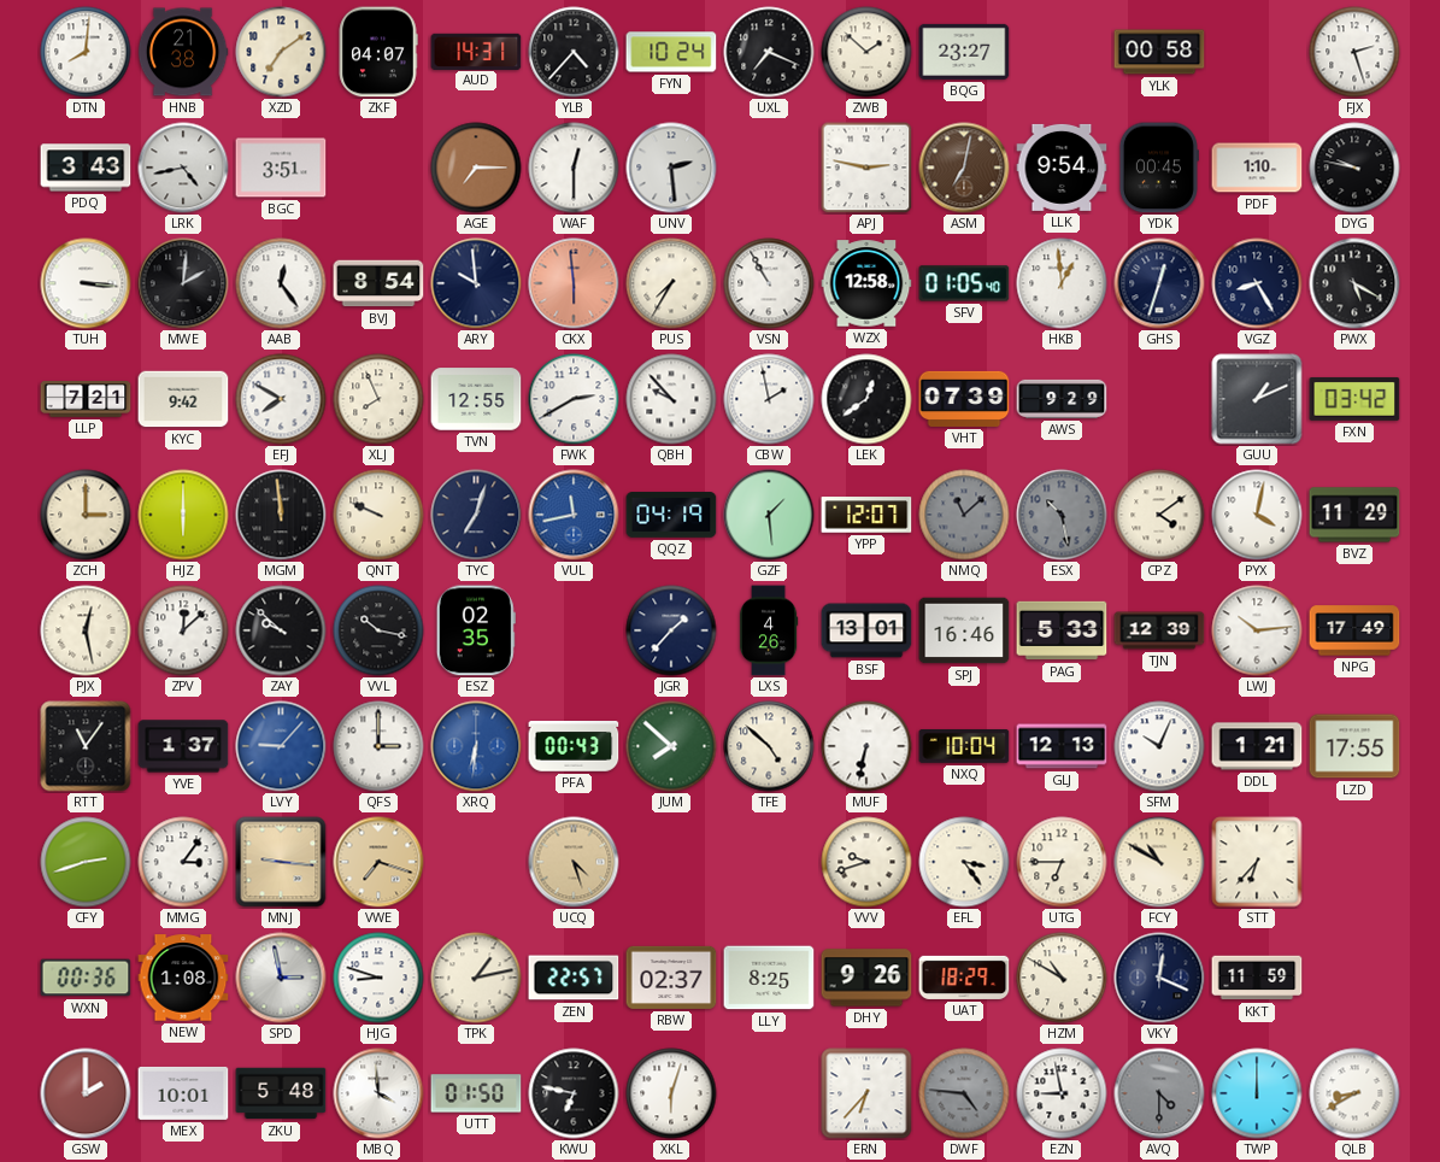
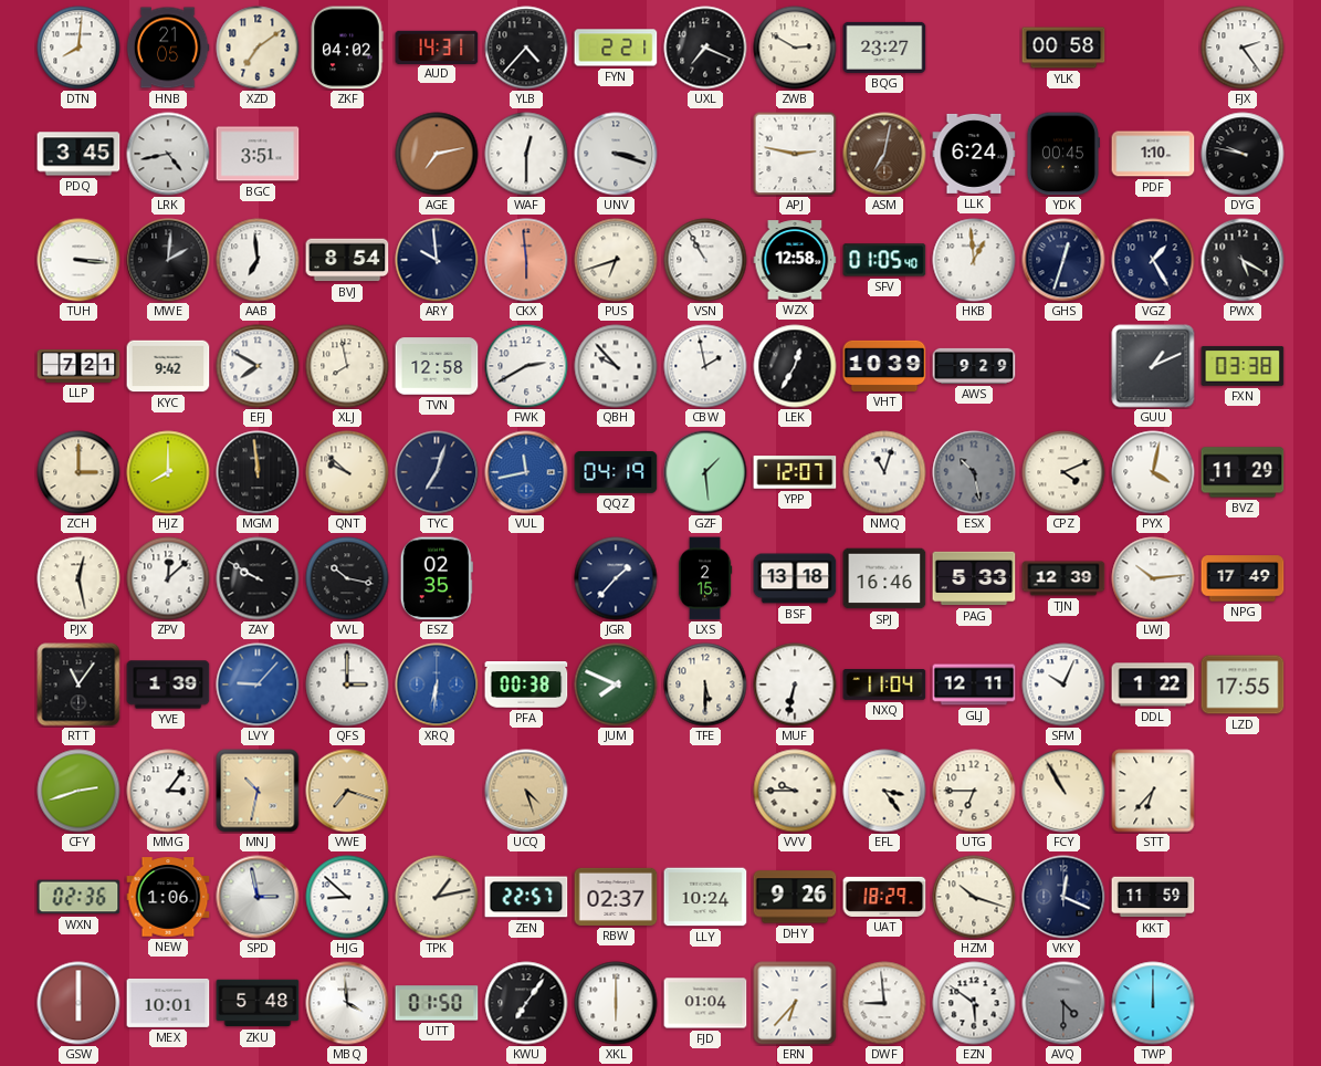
HNB: 21:38 -> 21:05
ZKF: 04:07 -> 04:02
FYN: 10:24 -> 2:21
ZWB: 1:52 -> 2:50
FJX: 2:27 -> 2:24
PDQ: 3:43 -> 3:45
AGE: 7:15 -> 7:13
UNV: 2:29 -> 3:18
LLK: 9:54 -> 6:24
AAB: 12:24 -> 6:59
PUS: 7:35 -> 6:42
VGZ: 8:25 -> 1:25
XLJ: 7:56 -> 7:58
TVN: 12:55 -> 12:58
LEK: 12:39 -> 12:35
VHT: 07:39 -> 10:39
FXN: 03:42 -> 03:38
HJZ: 6:00 -> 8:00
QNT: 9:49 -> 9:52
NMQ: 11:08 -> 11:03
NMQ dial: grey -> white
CPZ: 4:09 -> 4:11
ZAY: 9:52 -> 9:50
LXS: 4:26 -> 2:15
BSF: 13:01 -> 13:18
YVE: 1:37 -> 1:39
PFA: 00:43 -> 00:38
JUM: 7:52 -> 7:49
TFE: 4:52 -> 5:30
NXQ: 10:04 -> 11:04
GLJ: 12:13 -> 12:11
DDL: 1:21 -> 1:22
MNJ: 9:16 -> 10:32
VVV: 9:42 -> 9:45
FCY: 10:50 -> 10:55
WXN: 00:36 -> 02:36
NEW: 1:08 -> 1:06
HJG: 8:48 -> 8:52
LLY: 8:25 -> 10:24
HZM: 10:50 -> 10:18
GSW: 2:00 -> 6:00
KWU: 6:47 -> 7:06
XKL: 6:03 -> 6:00
FJD: none -> 01:04
DWF: 4:46 -> 8:59
DWF dial: grey -> white
EZN: 8:58 -> 5:51
QLB: 8:40 -> none
